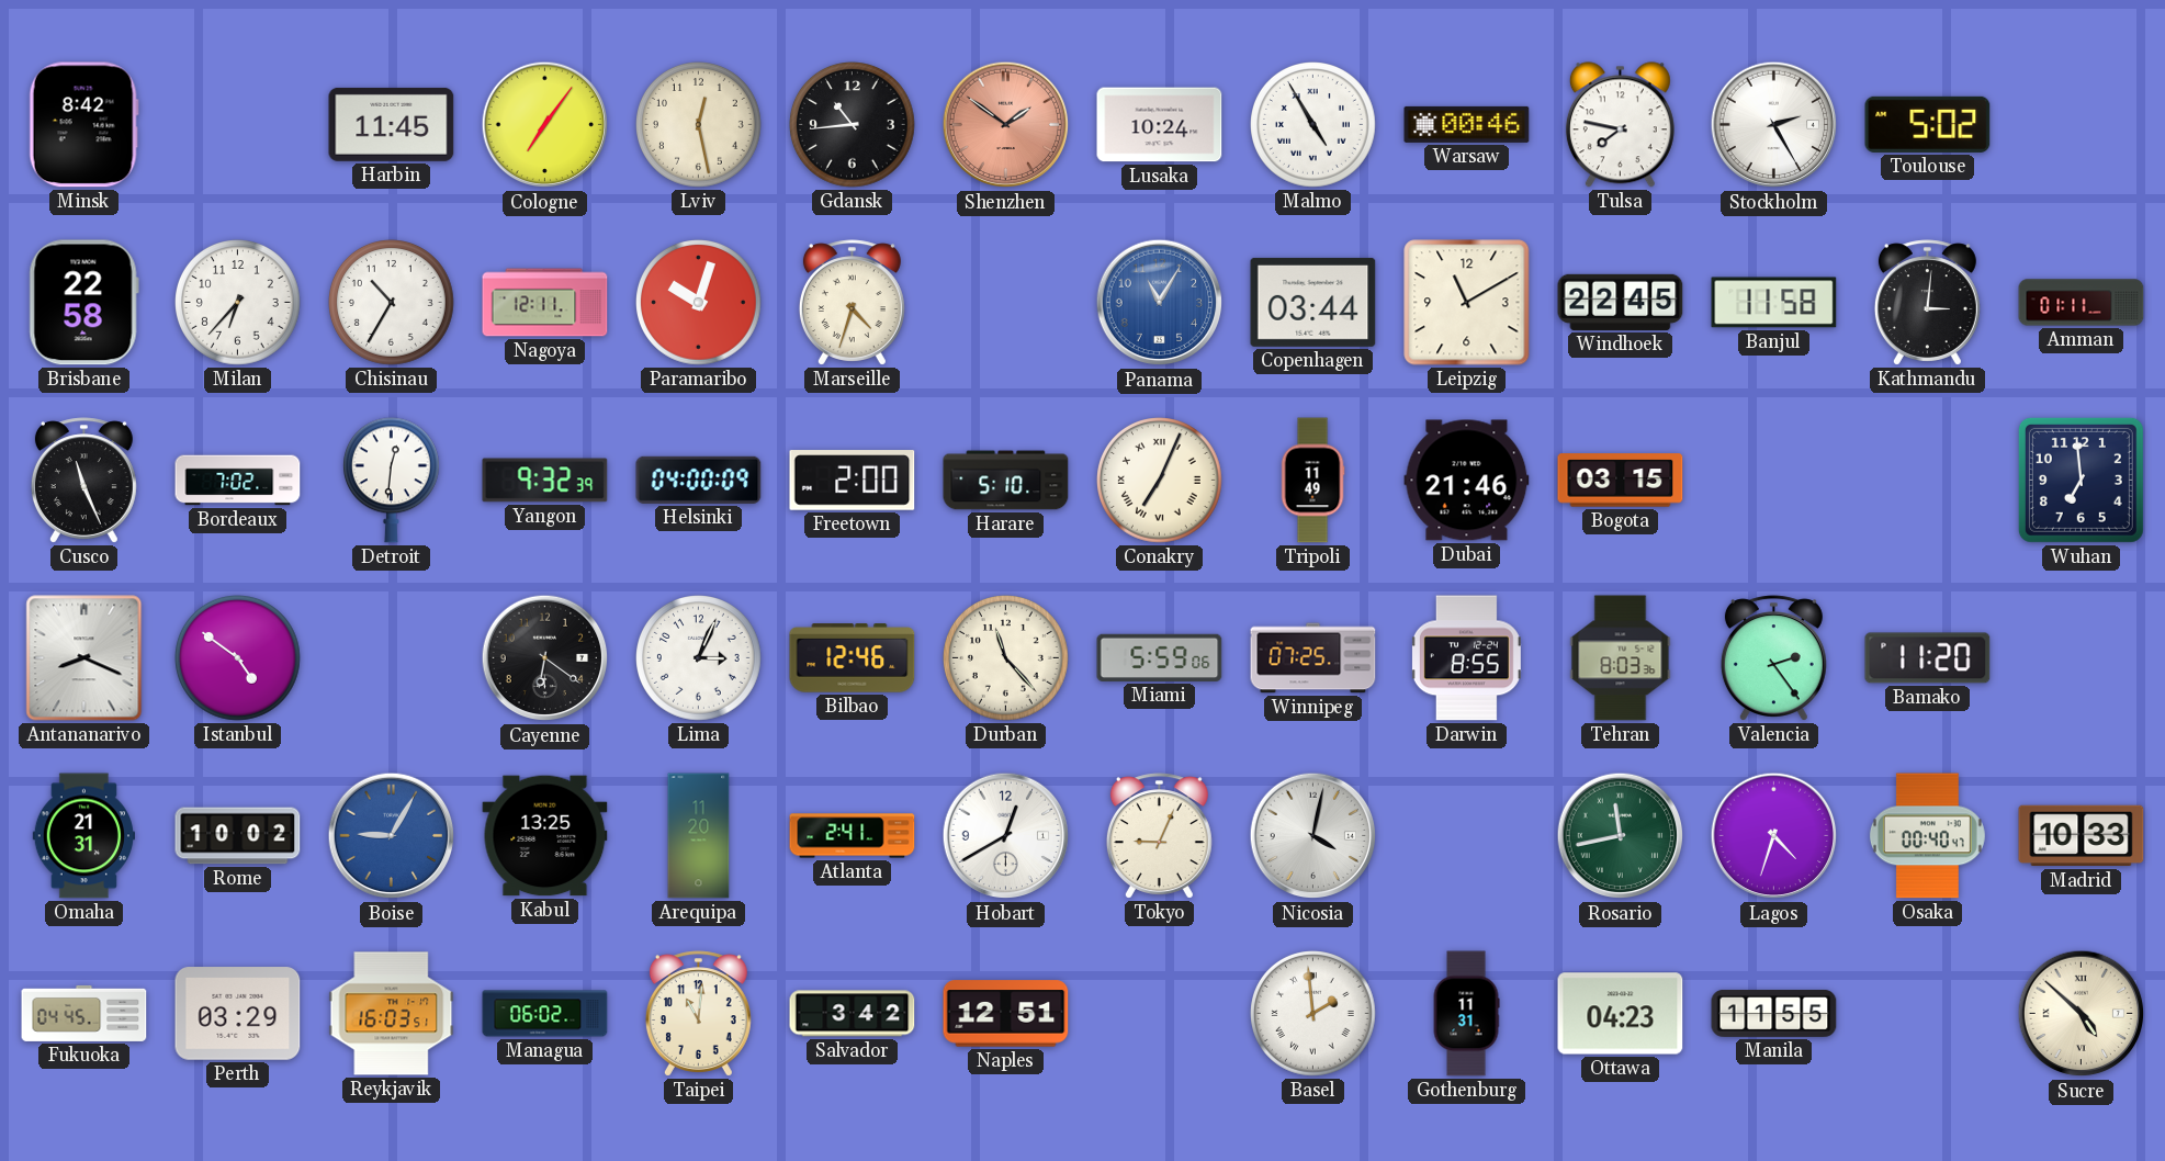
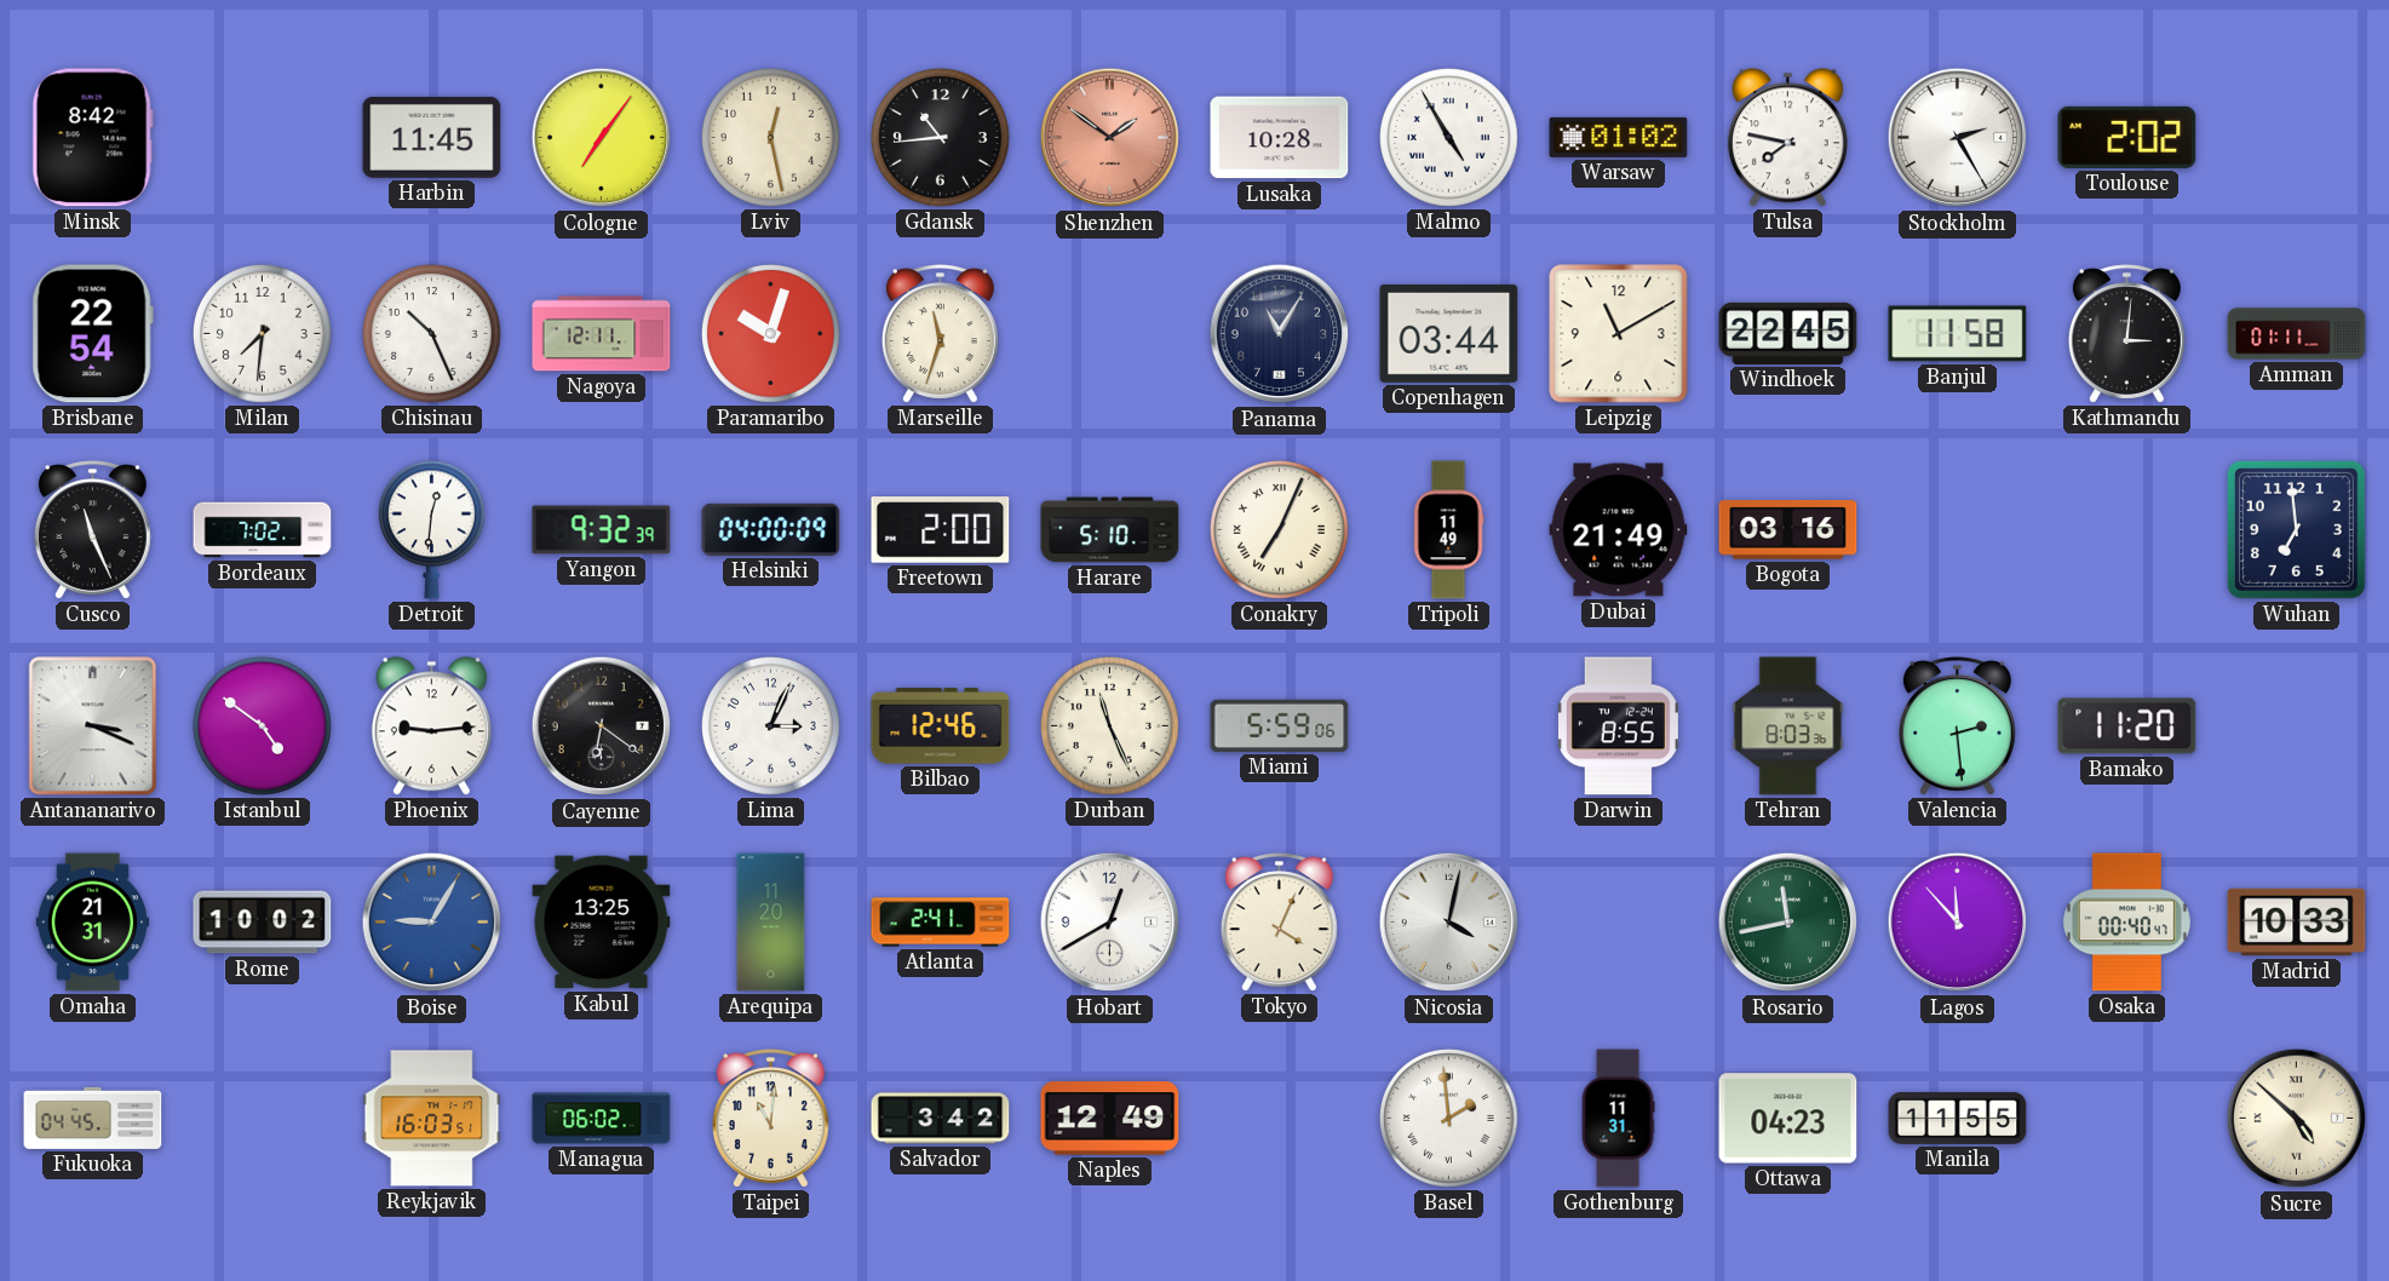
Lusaka: 10:24 -> 10:28
Warsaw: 00:46 -> 01:02
Toulouse: 5:02 -> 2:02
Brisbane: 22:58 -> 22:54
Milan: 6:37 -> 7:31
Chisinau: 10:35 -> 10:26
Marseille: 4:33 -> 11:33
Panama dial: blue -> navy
Dubai: 21:46 -> 21:49
Bogota: 03:15 -> 03:16
Antananarivo: 8:19 -> 3:19
Phoenix: none -> 9:14
Durban: 11:23 -> 11:26
Winnipeg: 07:25 -> none
Valencia: 2:24 -> 2:29
Tokyo: 9:04 -> 4:04
Lagos: 4:33 -> 11:53
Perth: 03:29 -> none
Naples: 12:51 -> 12:49
